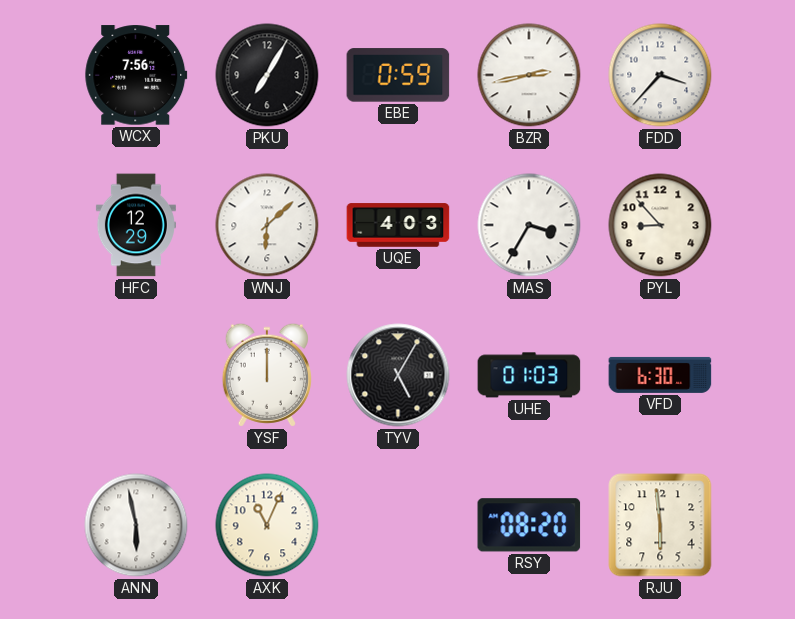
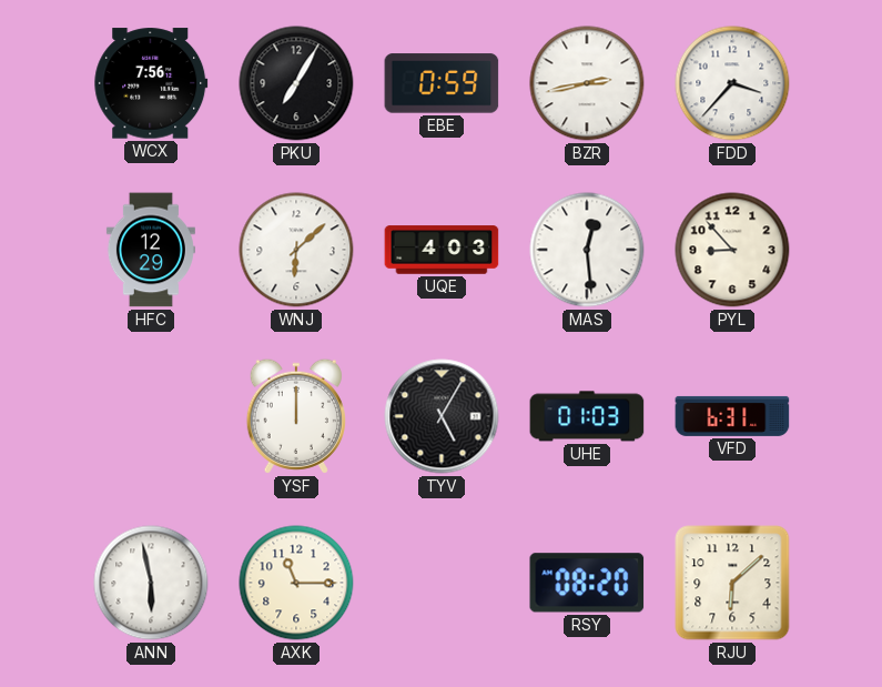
MAS: 3:35 -> 12:29
VFD: 6:30 -> 6:31
AXK: 11:04 -> 11:15
RJU: 5:59 -> 6:08
